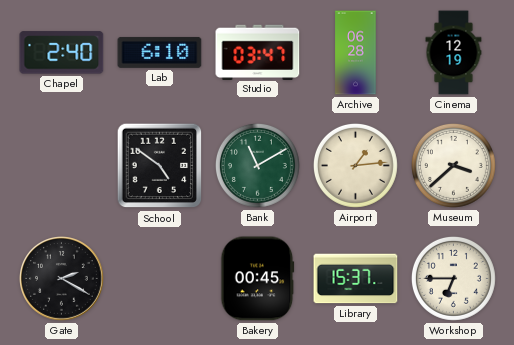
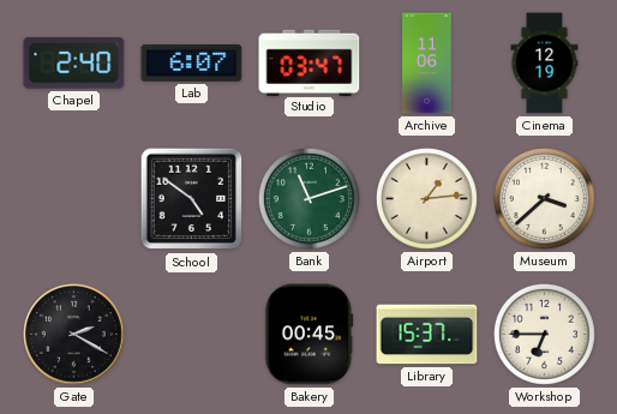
Lab: 6:10 -> 6:07
Archive: 06:28 -> 11:06
Bank: 11:10 -> 11:12
